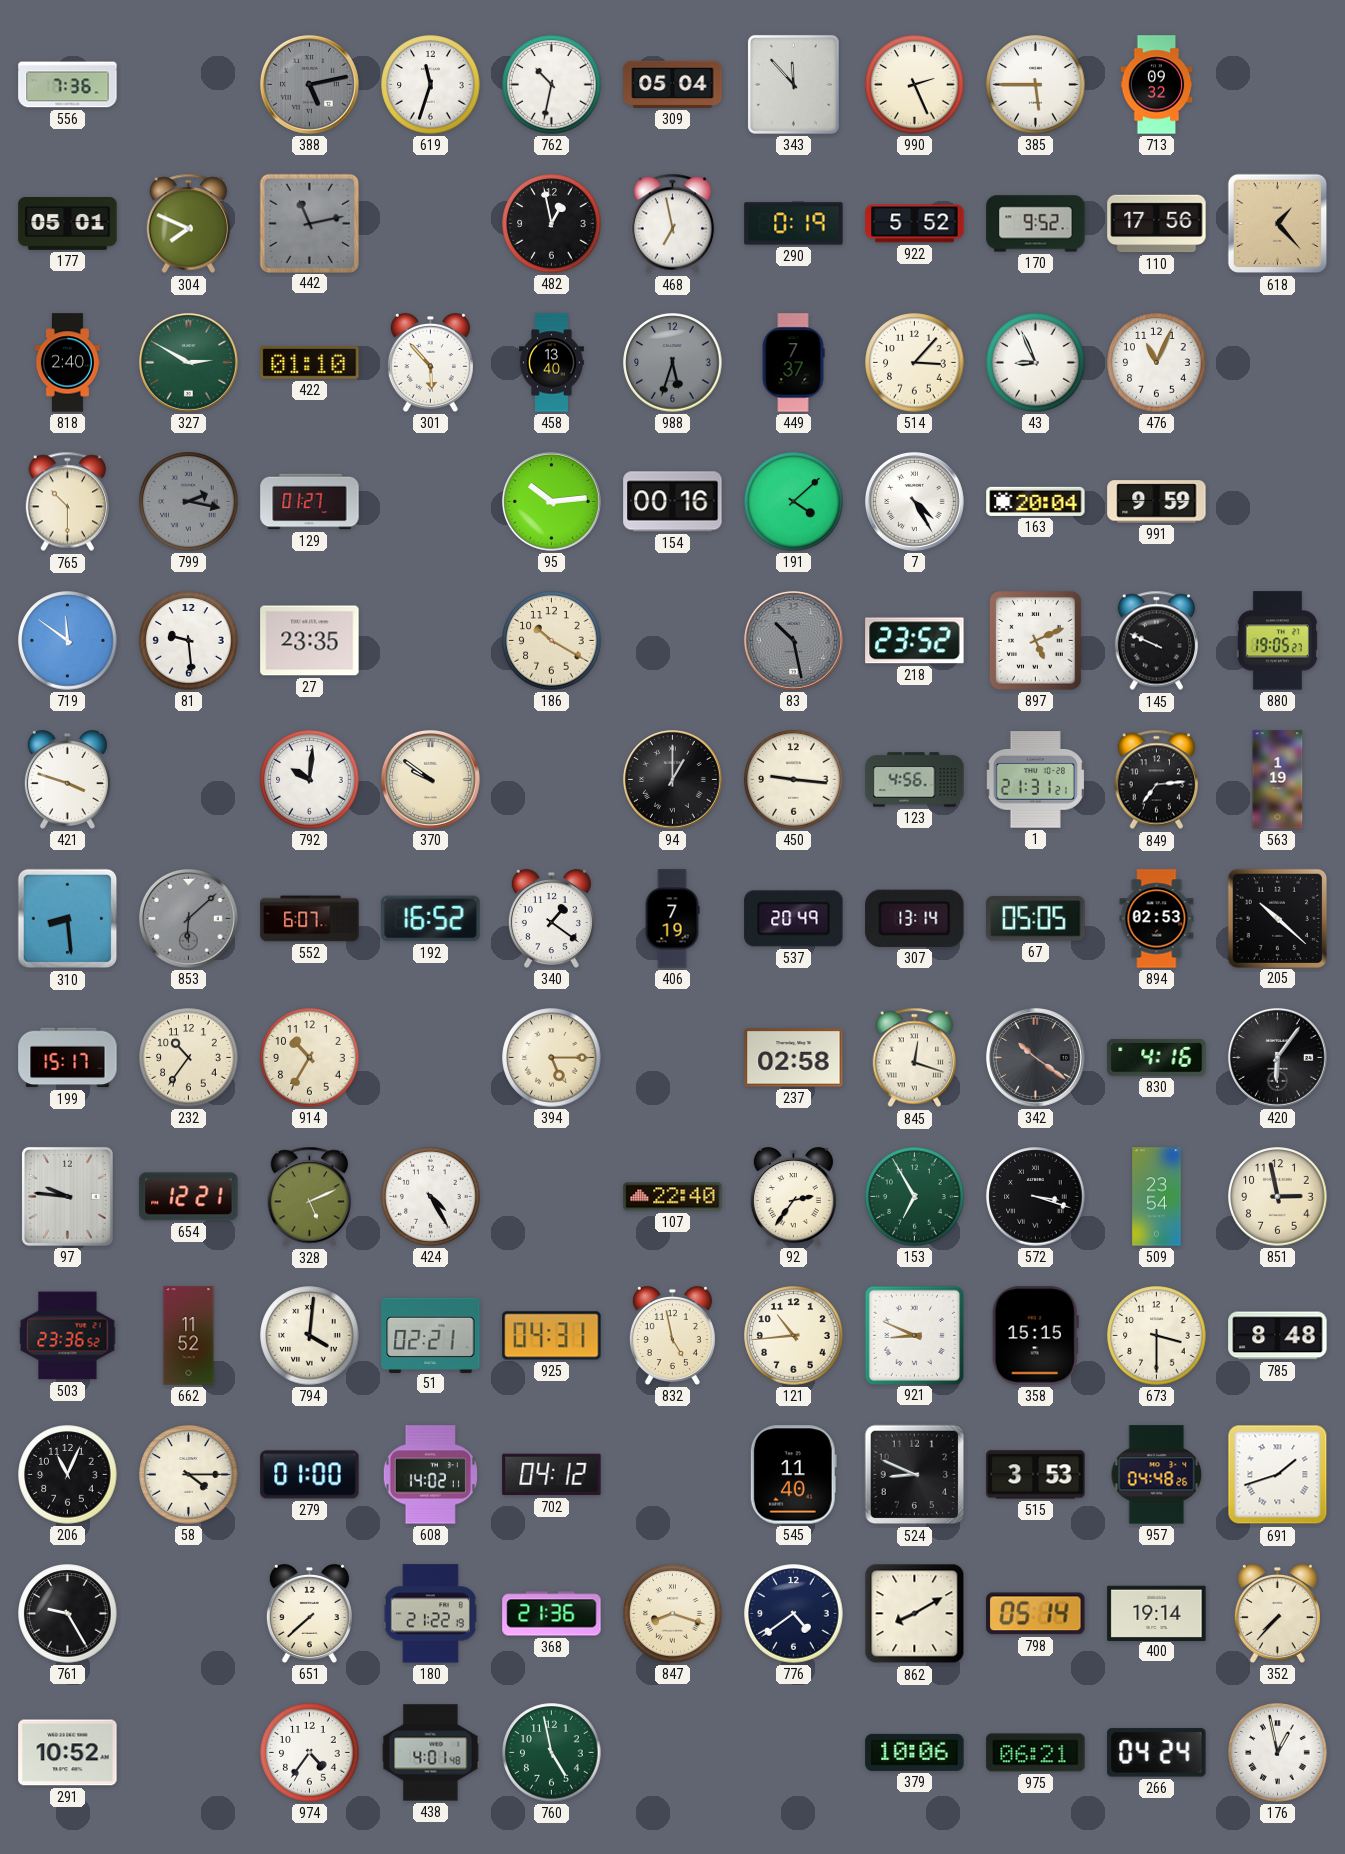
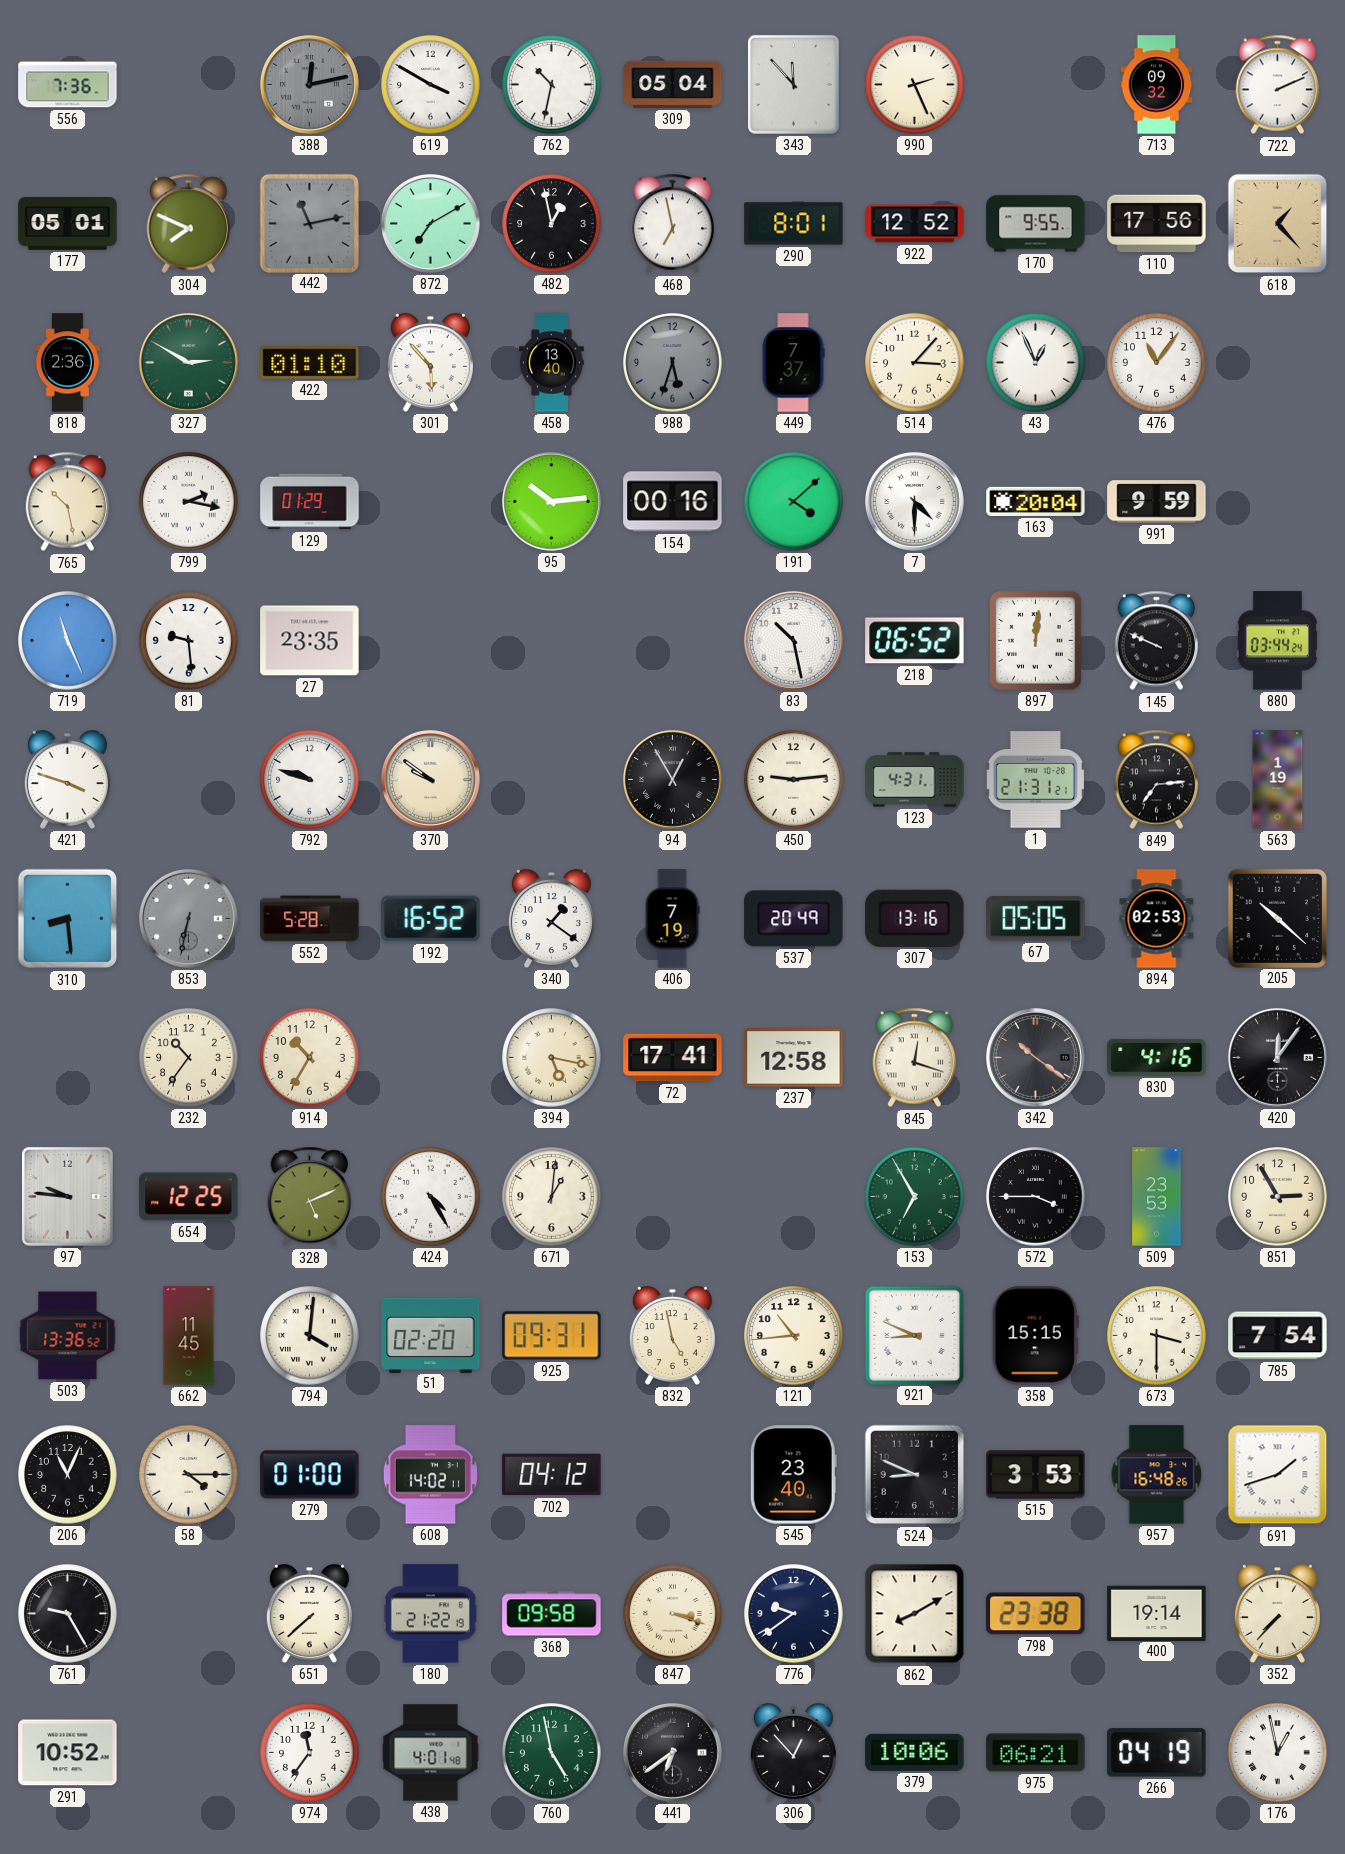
388: 5:13 -> 12:13
619: 11:33 -> 3:50
385: 5:45 -> none
722: none -> 2:11
872: none -> 7:10
290: 0:19 -> 8:01
922: 5:52 -> 12:52
170: 9:52 -> 9:55
818: 2:40 -> 2:36
43: 8:56 -> 12:56
476: 11:04 -> 11:06
765: 10:30 -> 10:28
799 dial: grey -> white
129: 01:27 -> 01:29
7: 4:25 -> 4:30
719: 11:51 -> 11:26
186: 10:20 -> none
83 dial: grey -> white
218: 23:52 -> 06:52
897: 5:11 -> 12:01
880: 19:05 -> 03:44
792: 10:01 -> 9:48
94: 1:00 -> 12:55
450: 9:16 -> 9:14
123: 4:56 -> 4:31
853: 6:08 -> 6:32
552: 6:07 -> 5:28
307: 13:14 -> 13:16
199: 15:17 -> none
394: 5:15 -> 5:17
72: none -> 17:41
237: 02:58 -> 12:58
420: 6:06 -> 12:06
654: 12:21 -> 12:25
671: none -> 1:01
107: 22:40 -> none
92: 2:36 -> none
572: 3:18 -> 3:45
509: 23:54 -> 23:53
851: 2:58 -> 2:55
503: 23:36 -> 13:36
662: 11:52 -> 11:45
51: 02:21 -> 02:20
925: 04:31 -> 09:31
785: 8:48 -> 7:54
545: 11:40 -> 23:40
957: 04:48 -> 16:48
368: 21:36 -> 09:58
847: 8:18 -> 3:18
776: 4:39 -> 9:39
798: 05:14 -> 23:38
974: 4:36 -> 11:36
441: none -> 6:39
306: none -> 12:53
266: 04:24 -> 04:19
